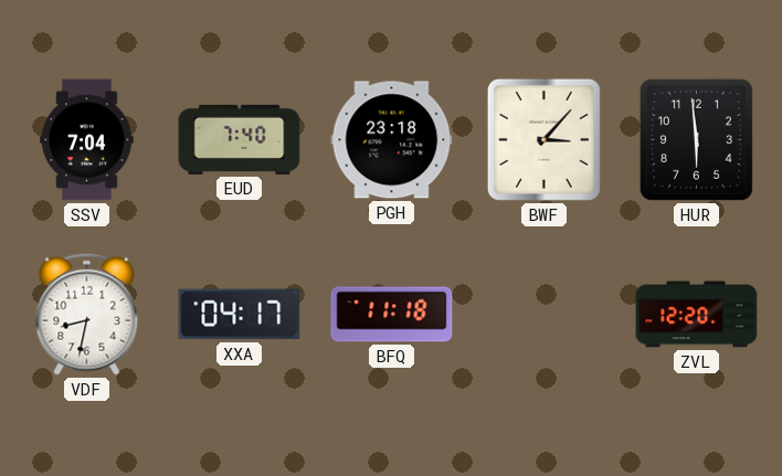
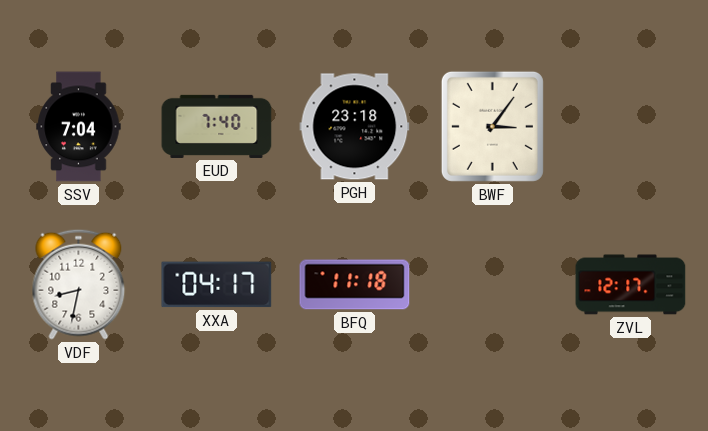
BWF: 3:07 -> 3:06
HUR: 5:59 -> none
ZVL: 12:20 -> 12:17
